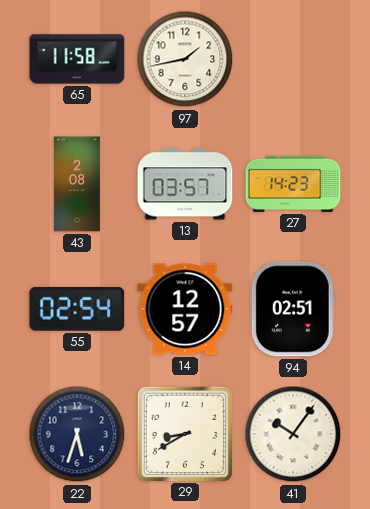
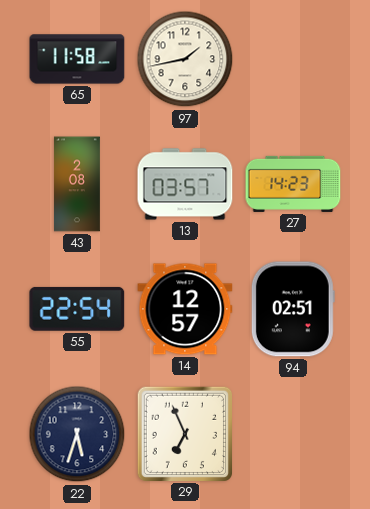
55: 02:54 -> 22:54
29: 8:40 -> 6:56
41: 10:06 -> none
